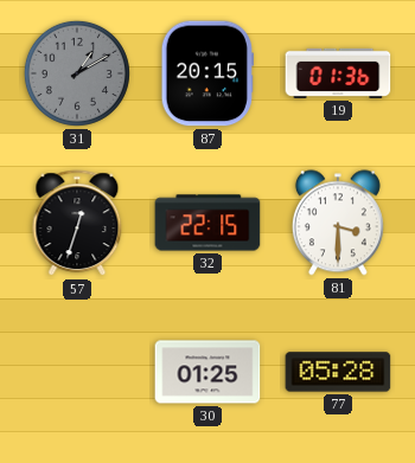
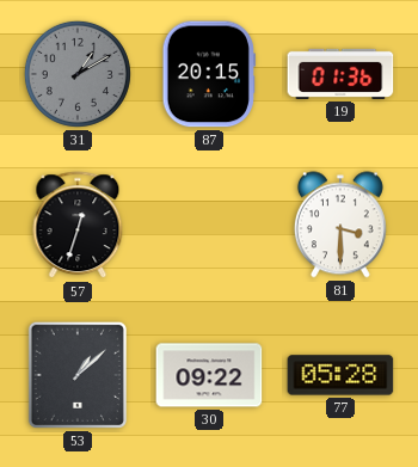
32: 22:15 -> none
53: none -> 1:08
30: 01:25 -> 09:22
